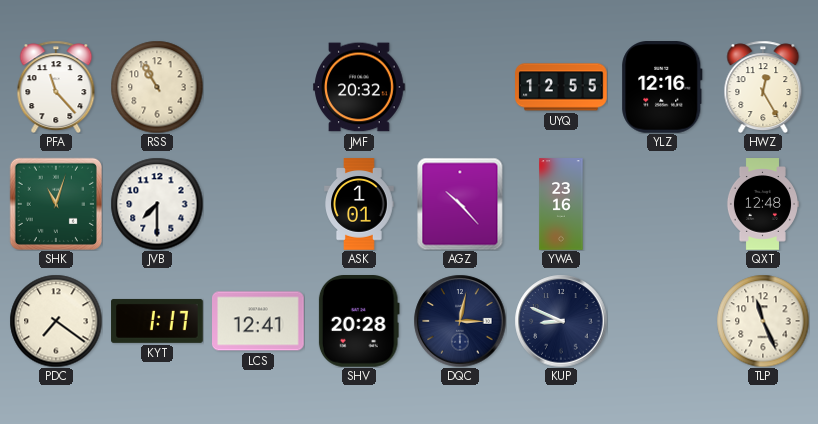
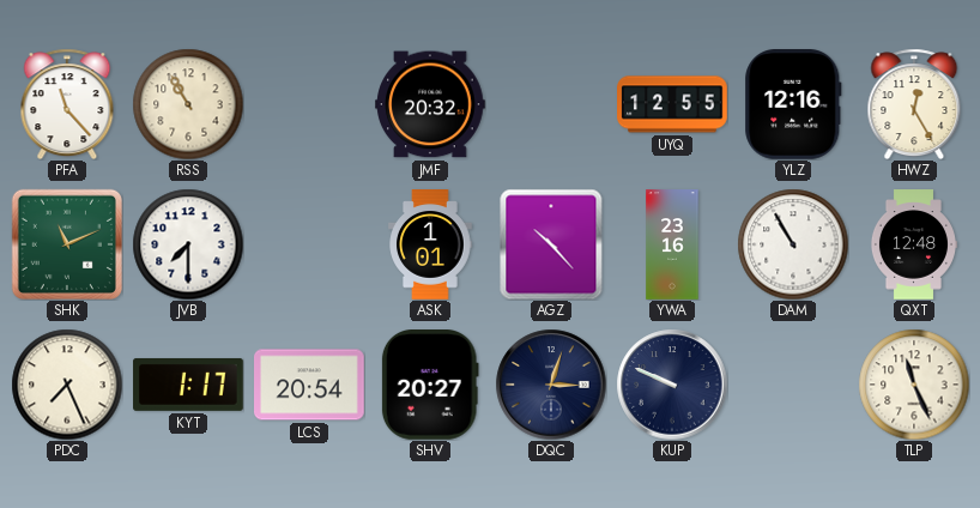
SHK: 11:03 -> 11:11
DAM: none -> 10:55
PDC: 7:21 -> 7:26
LCS: 12:41 -> 20:54
SHV: 20:28 -> 20:27
DQC: 3:02 -> 3:03
KUP: 8:49 -> 9:49
